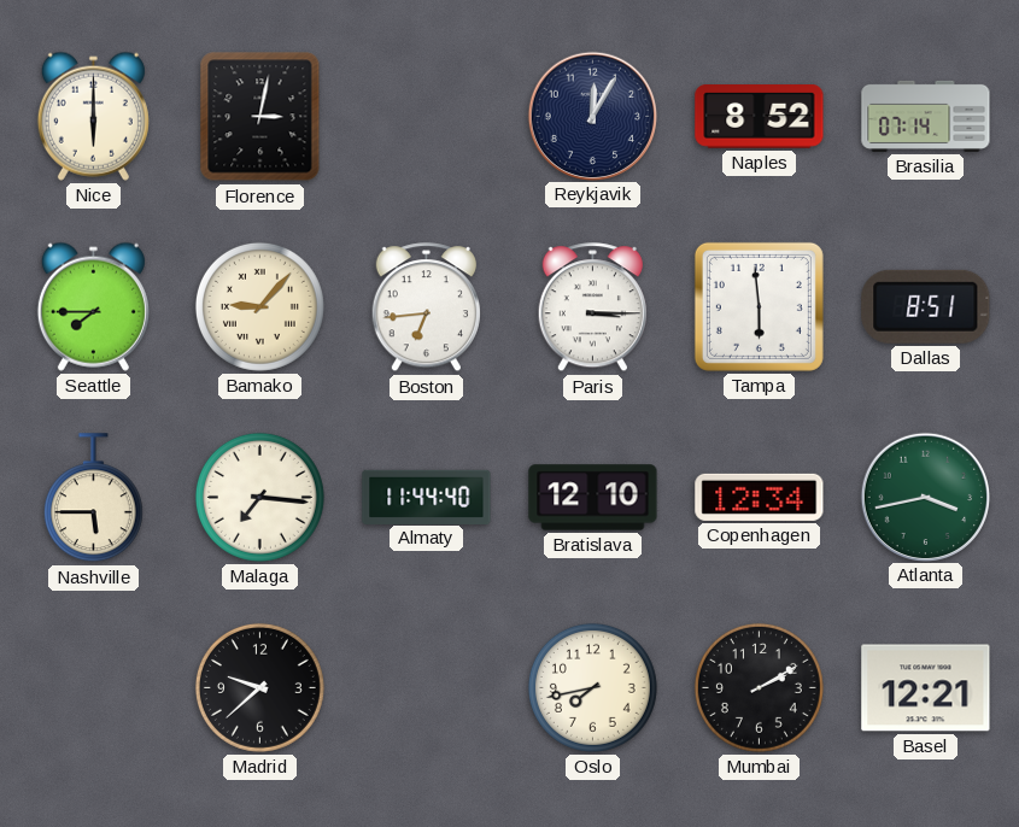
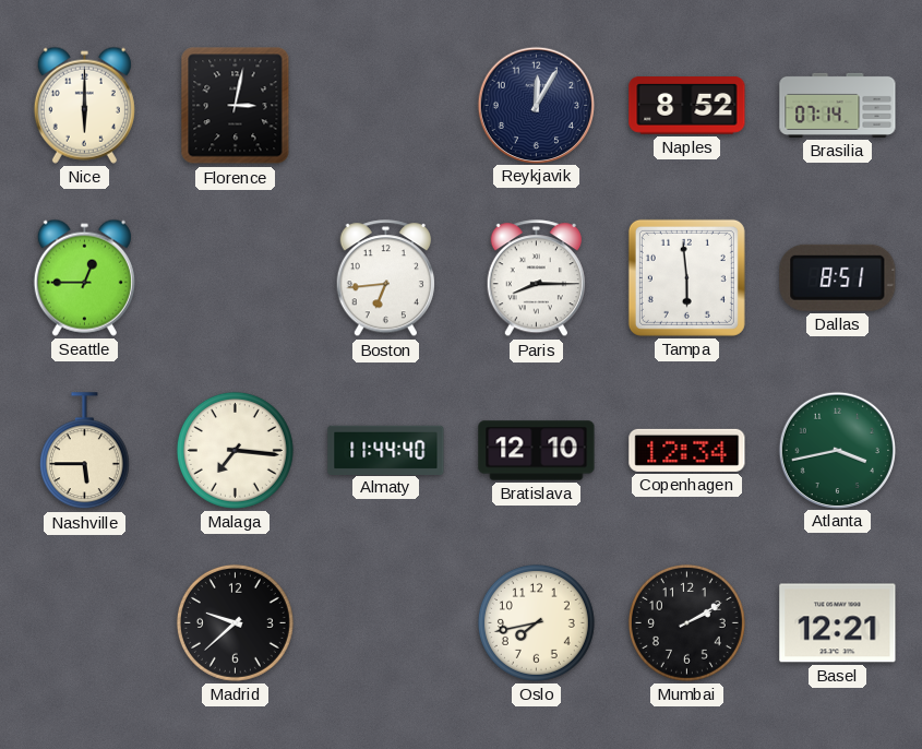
Seattle: 7:45 -> 12:45
Bamako: 9:07 -> none
Paris: 3:15 -> 8:15
